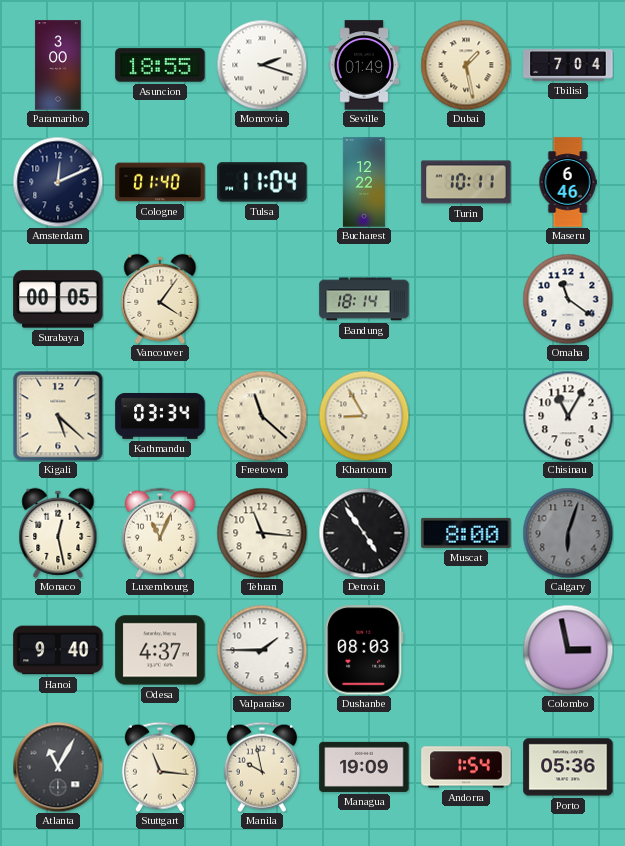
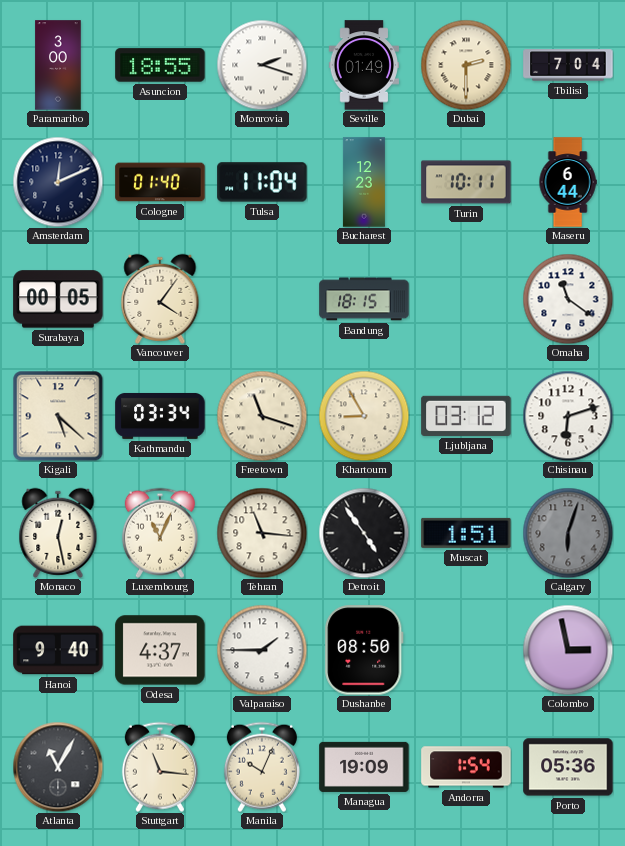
Dubai: 1:28 -> 2:30
Bucharest: 12:22 -> 12:23
Maseru: 6:46 -> 6:44
Bandung: 18:14 -> 18:15
Freetown: 11:22 -> 11:18
Ljubljana: none -> 03:12
Chisinau: 11:05 -> 6:12
Muscat: 8:00 -> 1:51
Dushanbe: 08:03 -> 08:50
Manila: 9:58 -> 10:04
